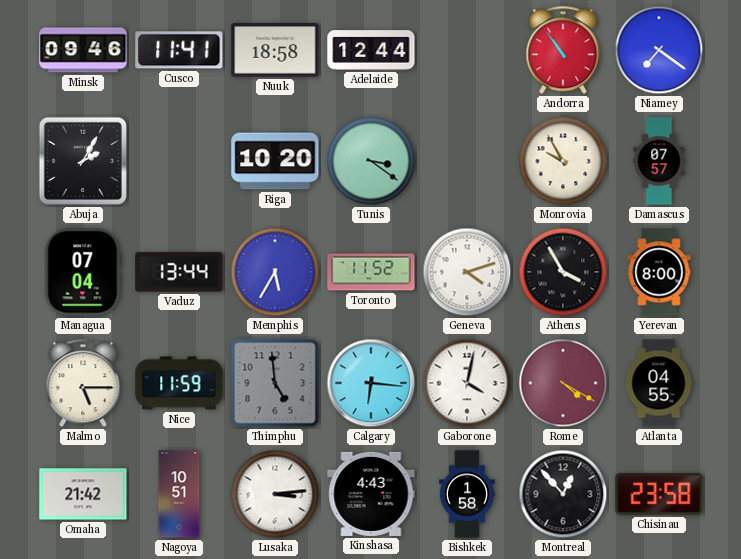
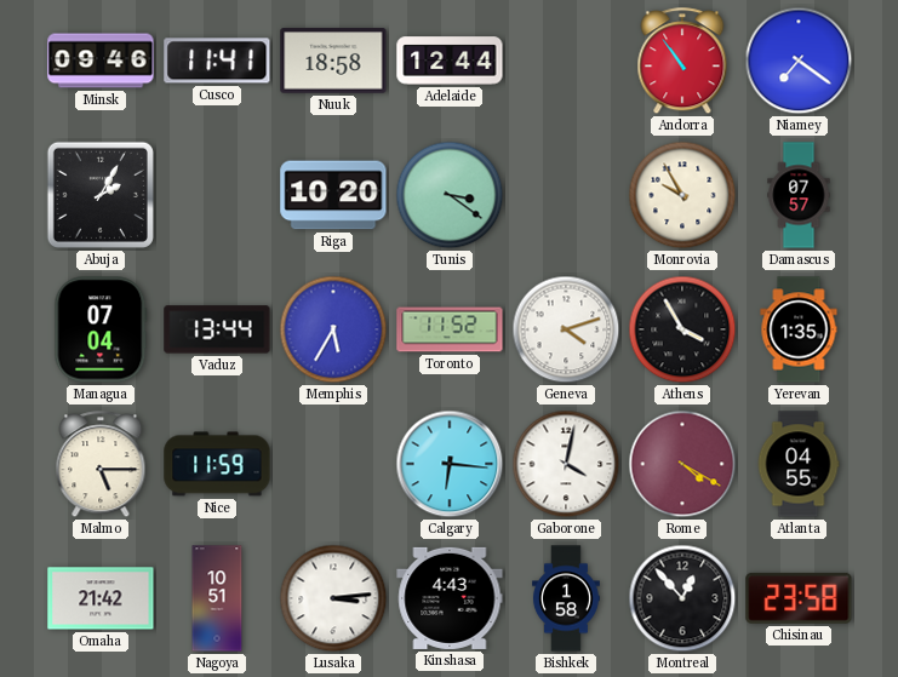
Yerevan: 8:00 -> 1:35
Thimphu: 4:59 -> none
